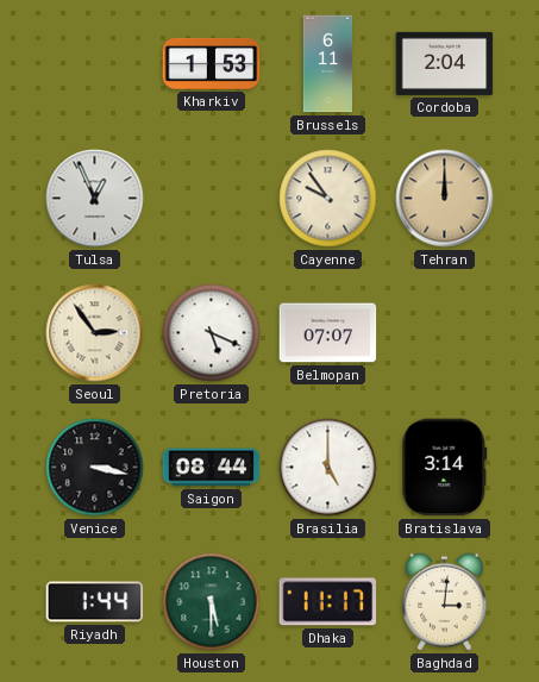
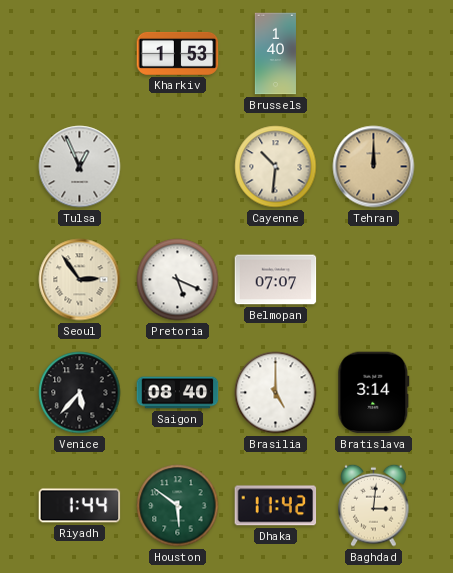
Brussels: 6:11 -> 1:40
Cordoba: 2:04 -> none
Cayenne: 9:54 -> 10:31
Venice: 3:17 -> 5:37
Saigon: 08:44 -> 08:40
Houston: 5:30 -> 5:51
Dhaka: 11:17 -> 11:42
